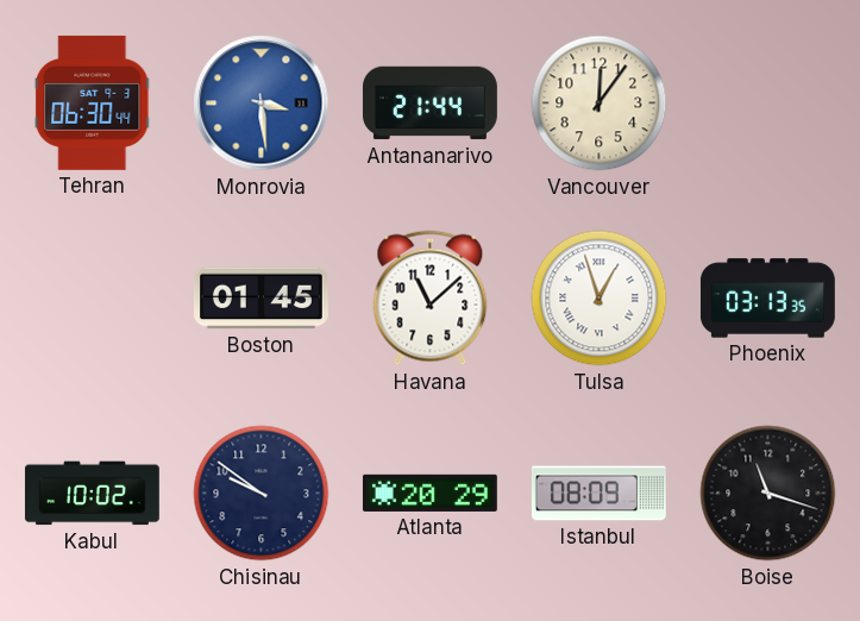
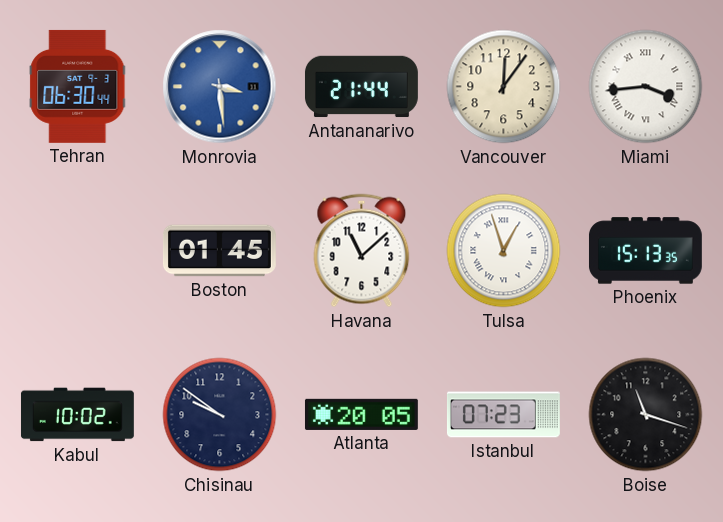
Miami: none -> 3:44
Phoenix: 03:13 -> 15:13
Atlanta: 20:29 -> 20:05
Istanbul: 08:09 -> 07:23
